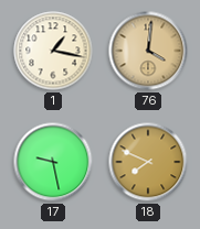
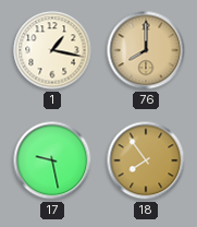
76: 4:01 -> 8:00
18: 7:49 -> 7:54
